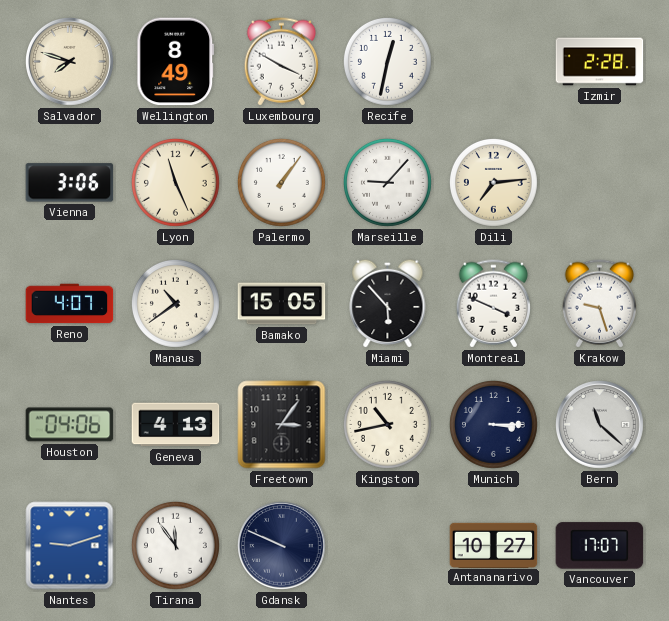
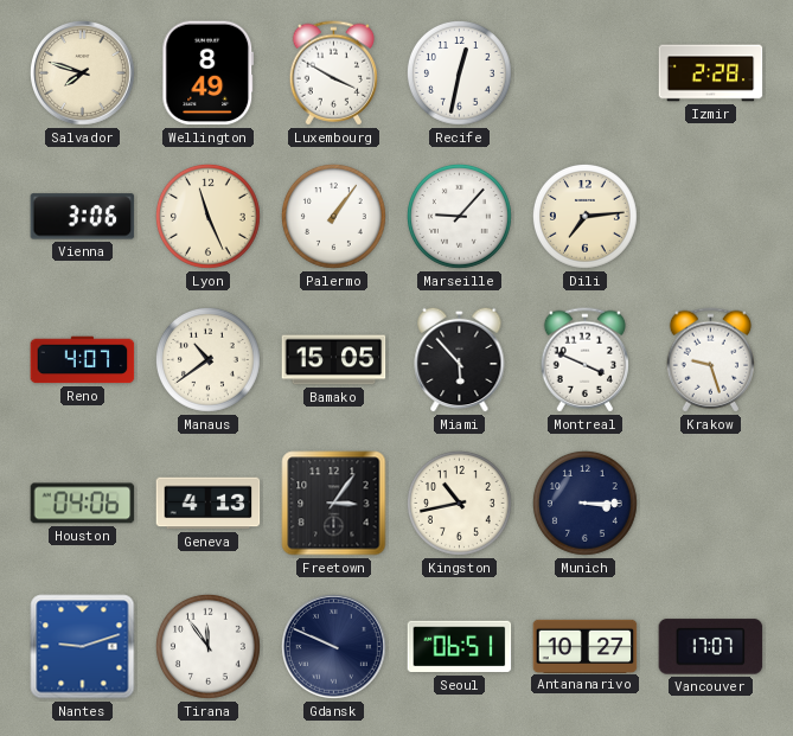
Bern: 11:22 -> none
Seoul: none -> 06:51
